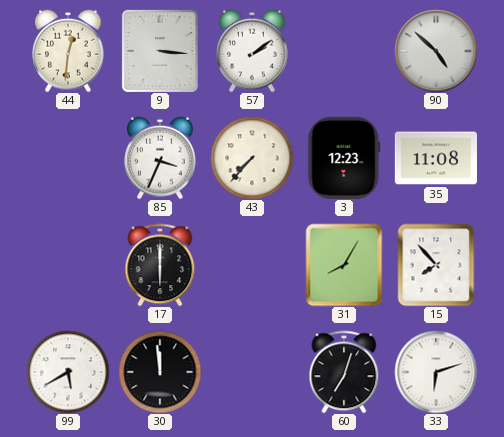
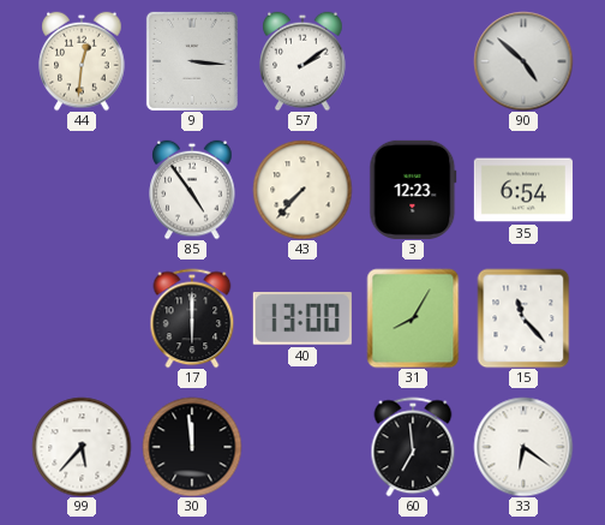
85: 3:34 -> 4:54
35: 11:08 -> 6:54
40: none -> 13:00
15: 7:53 -> 11:23
99: 5:40 -> 5:37
60: 7:03 -> 6:59
33: 6:12 -> 6:21
